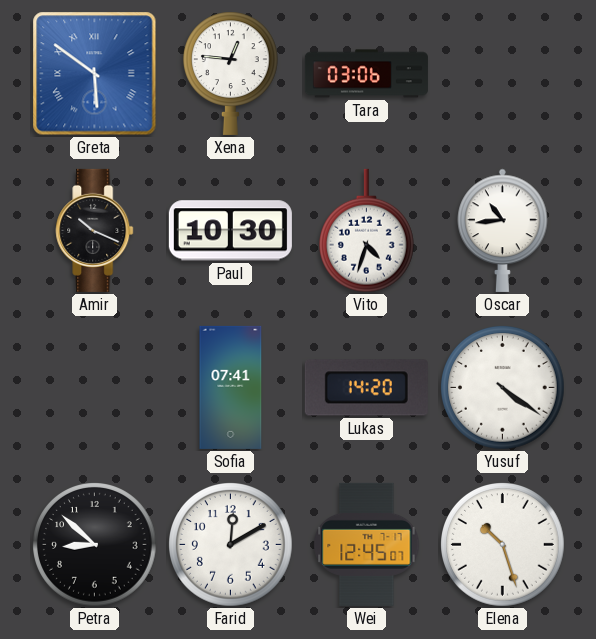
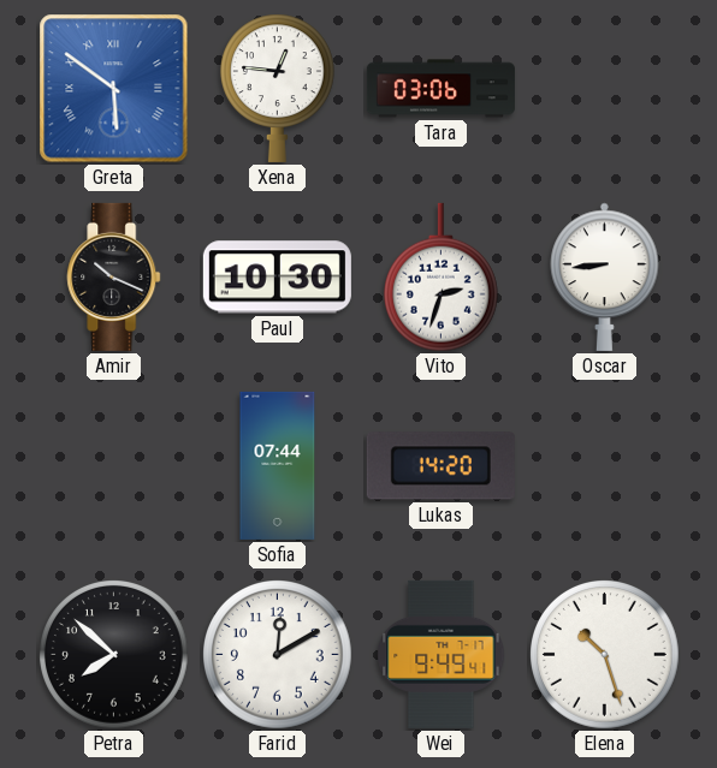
Vito: 4:33 -> 2:33
Oscar: 10:44 -> 8:44
Sofia: 07:41 -> 07:44
Yusuf: 4:21 -> none
Petra: 8:52 -> 7:52
Wei: 12:45 -> 9:49
